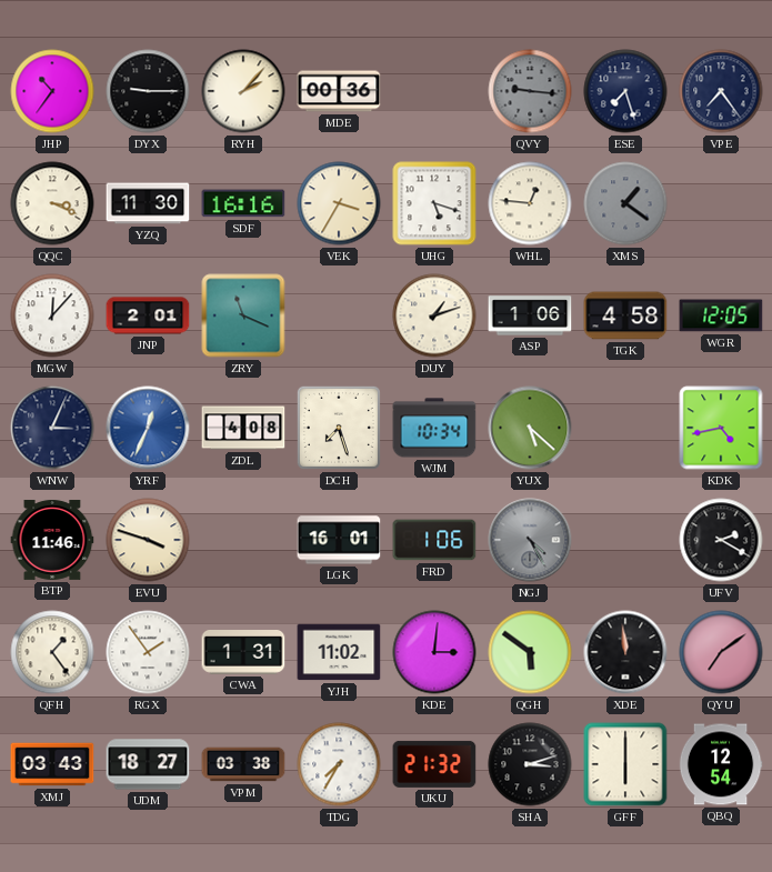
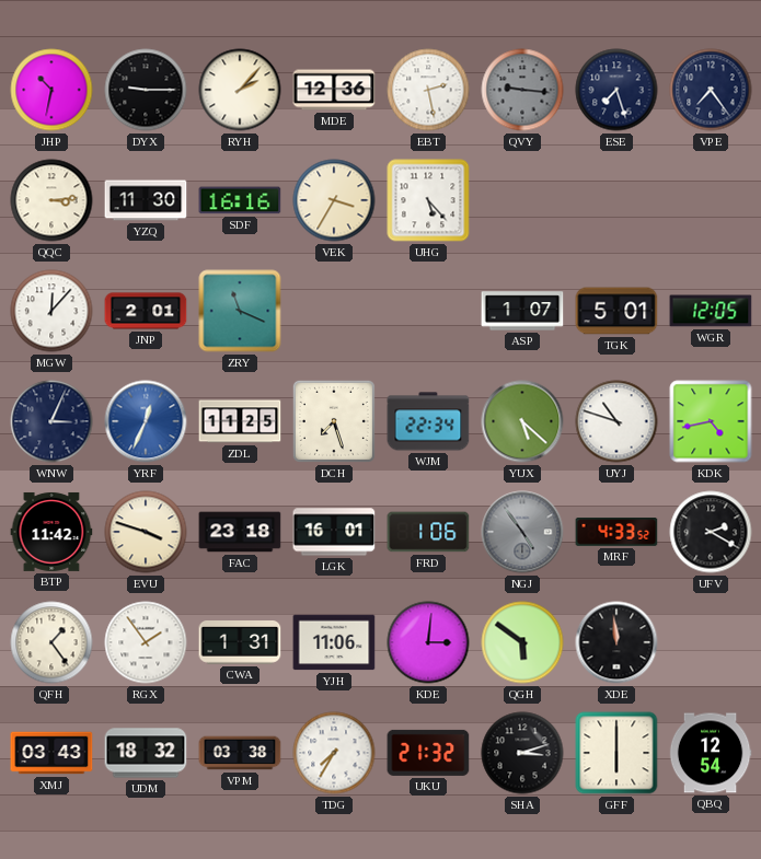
JHP: 10:36 -> 10:32
MDE: 00:36 -> 12:36
EBT: none -> 2:28
QQC: 3:19 -> 3:14
UHG: 5:18 -> 5:23
WHL: 12:46 -> none
XMS: 1:21 -> none
DUY: 1:12 -> none
ASP: 1:06 -> 1:07
TGK: 4:58 -> 5:01
ZDL: 4:08 -> 11:25
WJM: 10:34 -> 22:34
UYJ: none -> 10:48
BTP: 11:46 -> 11:42
FAC: none -> 23:18
NGJ: 4:25 -> 4:54
MRF: none -> 4:33
YJH: 11:02 -> 11:06
QYU: 7:09 -> none
UDM: 18:27 -> 18:32
